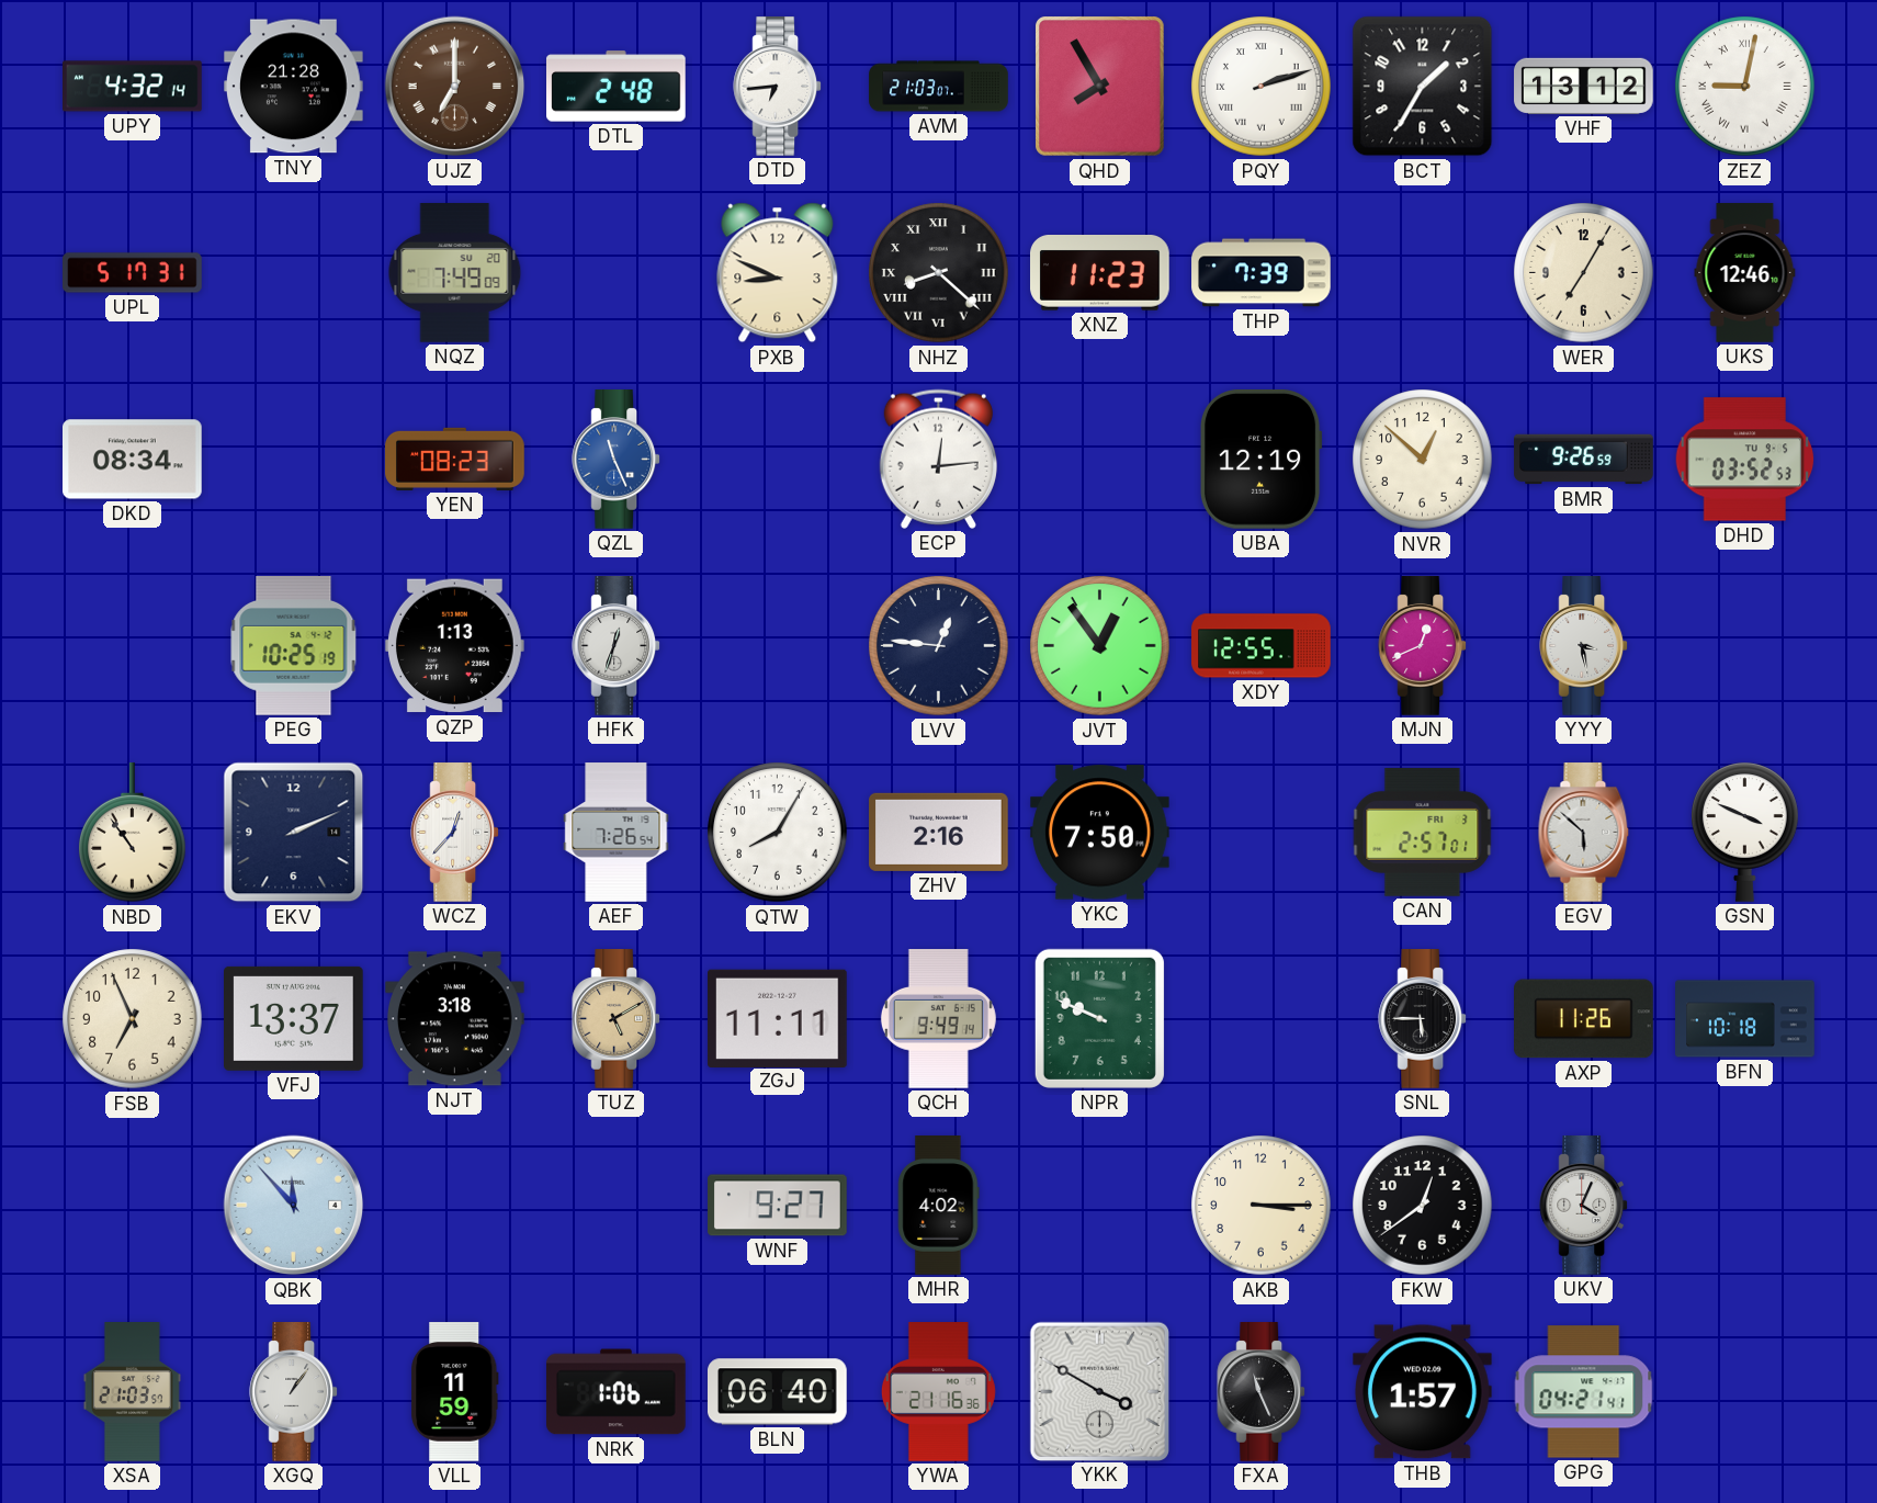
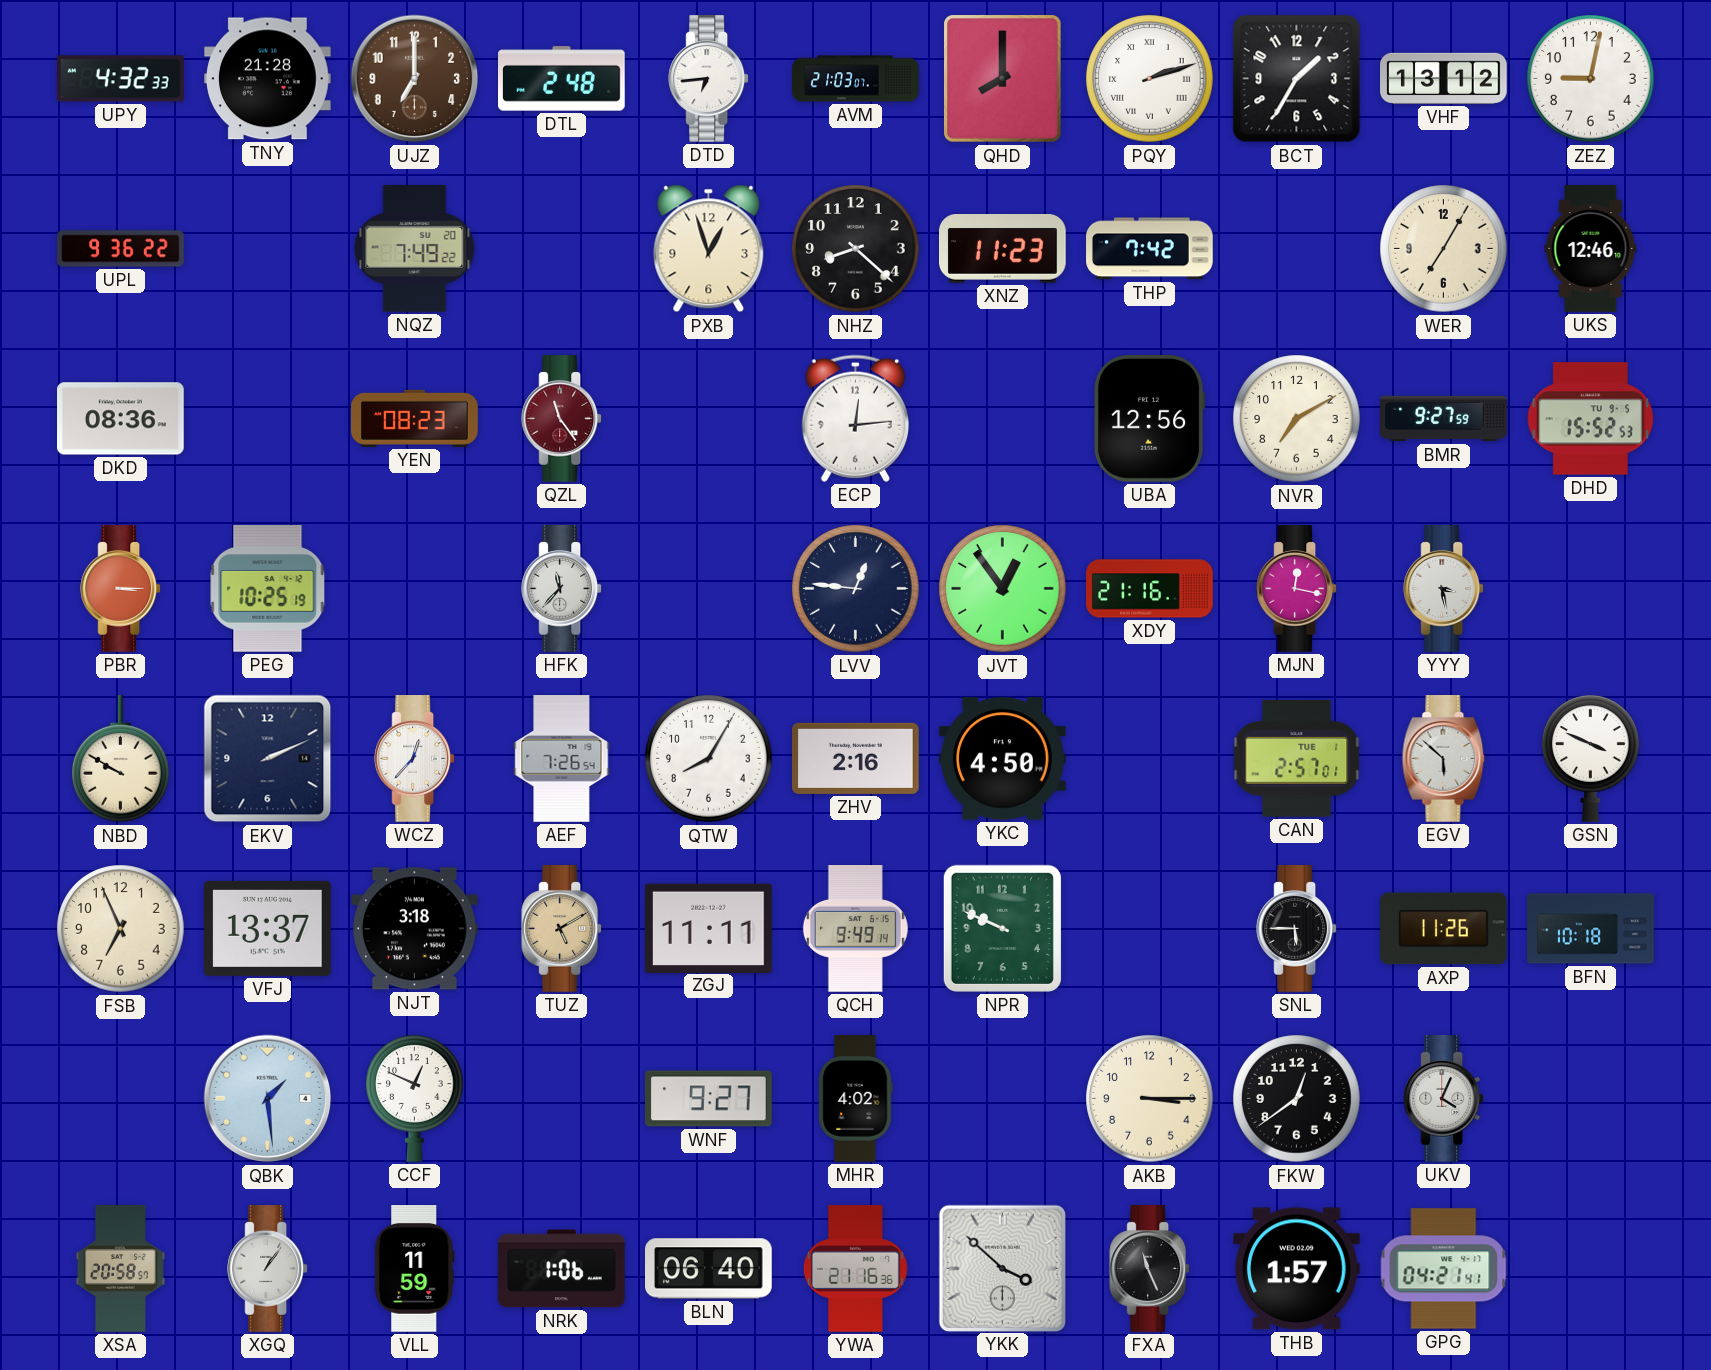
UPY: 4:32:14 -> 4:32:33
UJZ numerals: Roman -> Arabic
QHD: 7:55 -> 8:00
ZEZ numerals: Roman -> Arabic
UPL: 5:17 -> 9:36
NQZ: 7:49:09 -> 7:49:22
PXB: 8:49 -> 12:57
NHZ numerals: Roman -> Arabic
THP: 7:39 -> 7:42
DKD: 08:34 -> 08:36
QZL: 11:26 -> 11:24
QZL dial: blue -> burgundy
UBA: 12:19 -> 12:56
NVR: 12:52 -> 7:10
BMR: 9:26 -> 9:27
DHD: 03:52 -> 15:52
PBR: none -> 3:15
QZP: 1:13 -> none
HFK: 12:33 -> 11:37
XDY: 12:55 -> 21:16
MJN: 12:41 -> 12:17
NBD: 10:54 -> 9:50
YKC: 7:50 -> 4:50
CAN date: FRI 3 -> TUE 1
QBK: 11:53 -> 1:29
CCF: none -> 12:49
XSA: 21:03 -> 20:58
YKK: 3:50 -> 3:52
